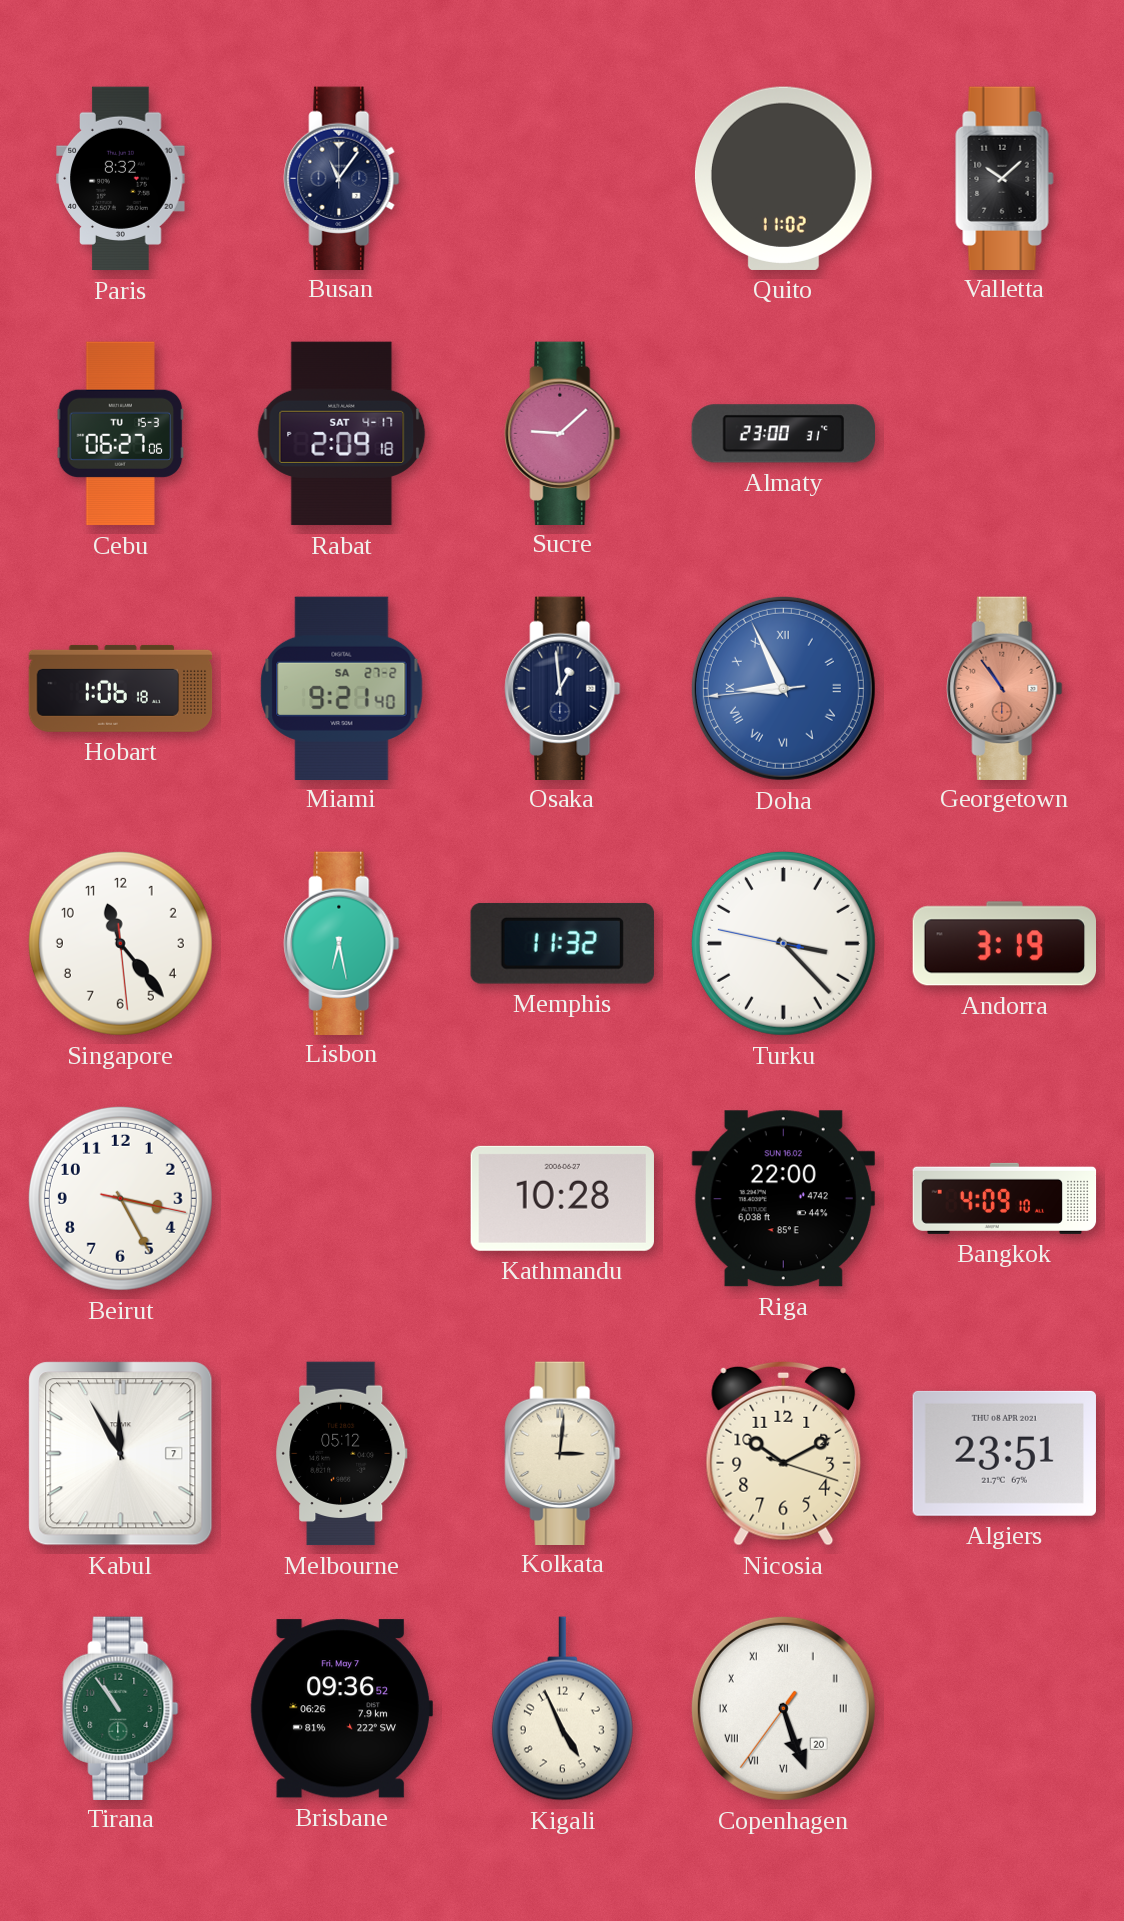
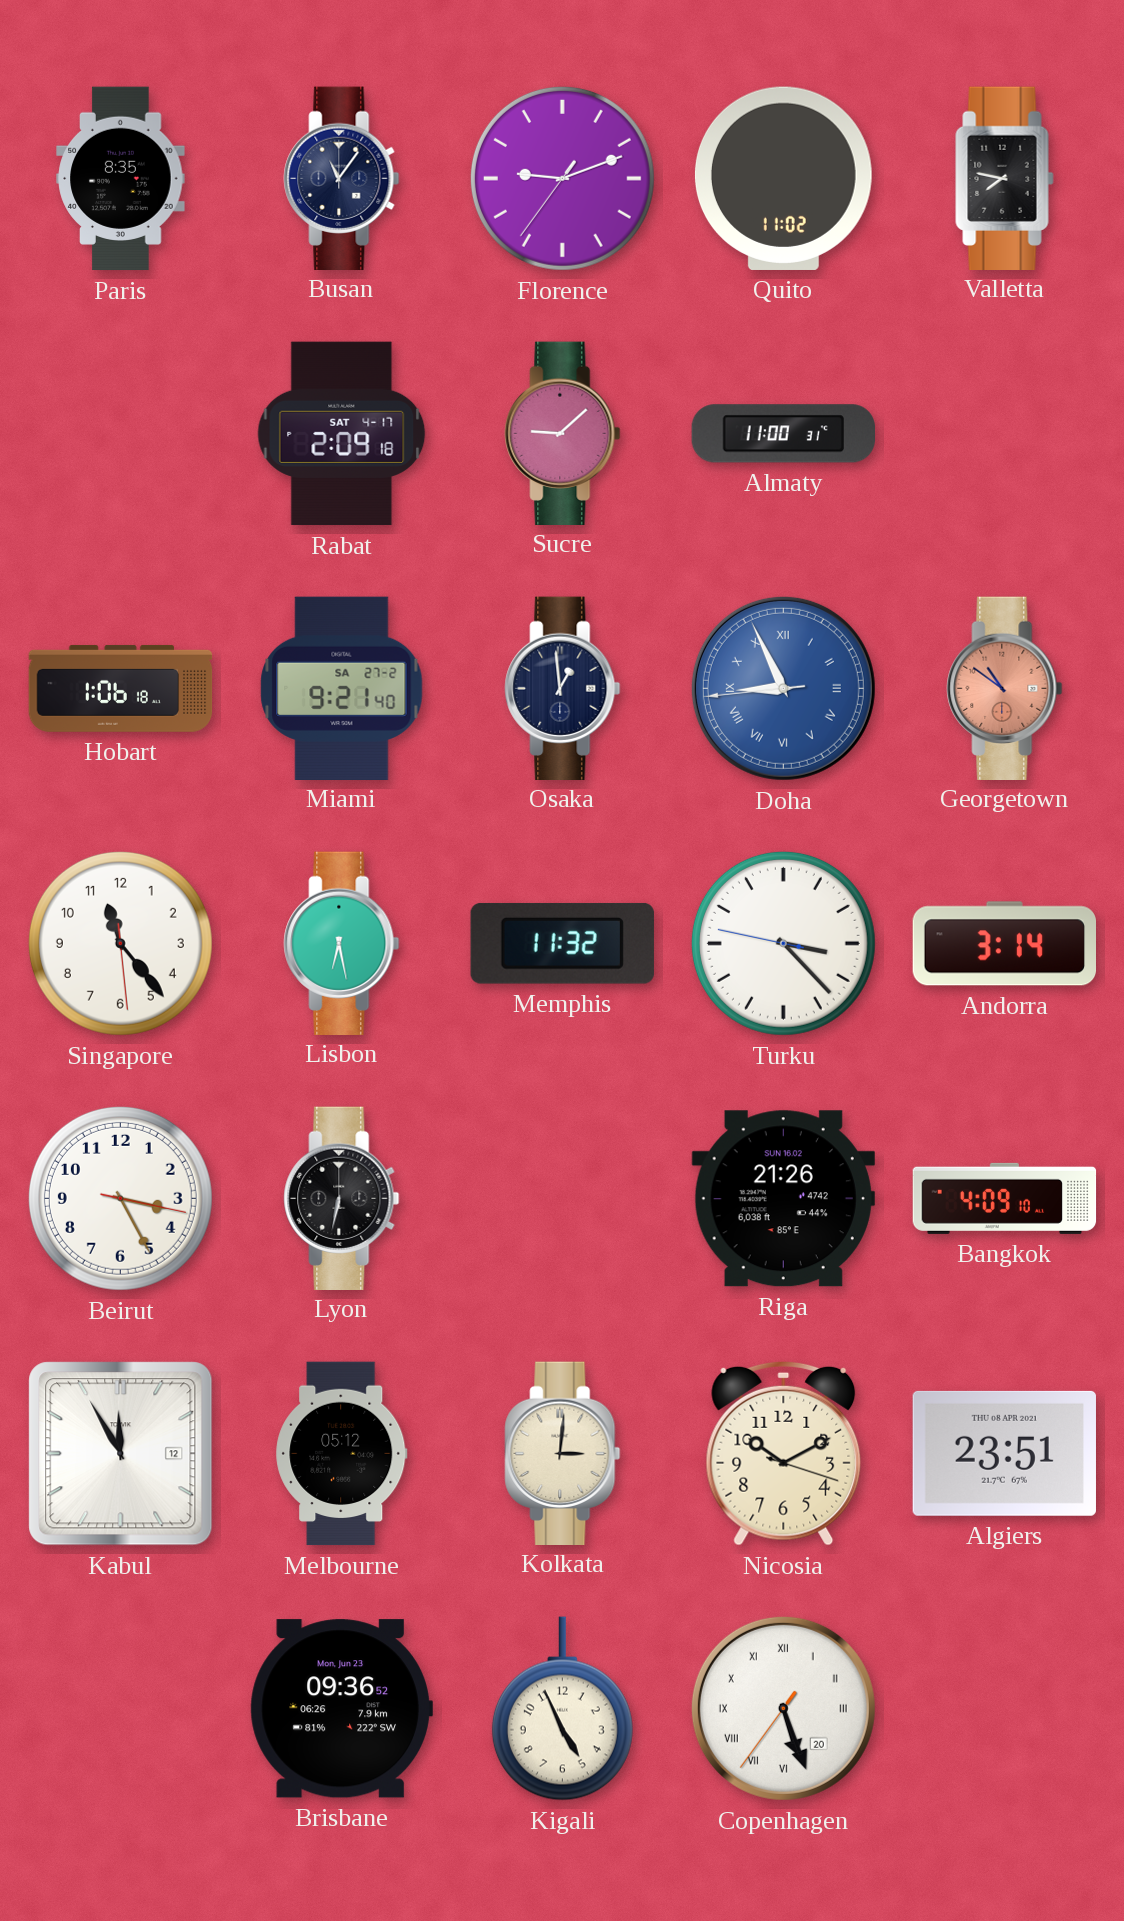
Paris: 8:32 -> 8:35
Florence: none -> 9:11
Valletta: 10:08 -> 7:47
Cebu: 06:27 -> none
Almaty: 23:00 -> 11:00
Georgetown: 10:54 -> 10:51
Andorra: 3:19 -> 3:14
Lyon: none -> 6:32
Kathmandu: 10:28 -> none
Riga: 22:00 -> 21:26
Kabul date: 7 -> 12
Tirana: 10:54 -> none
Brisbane date: Fri, May 7 -> Mon, Jun 23
